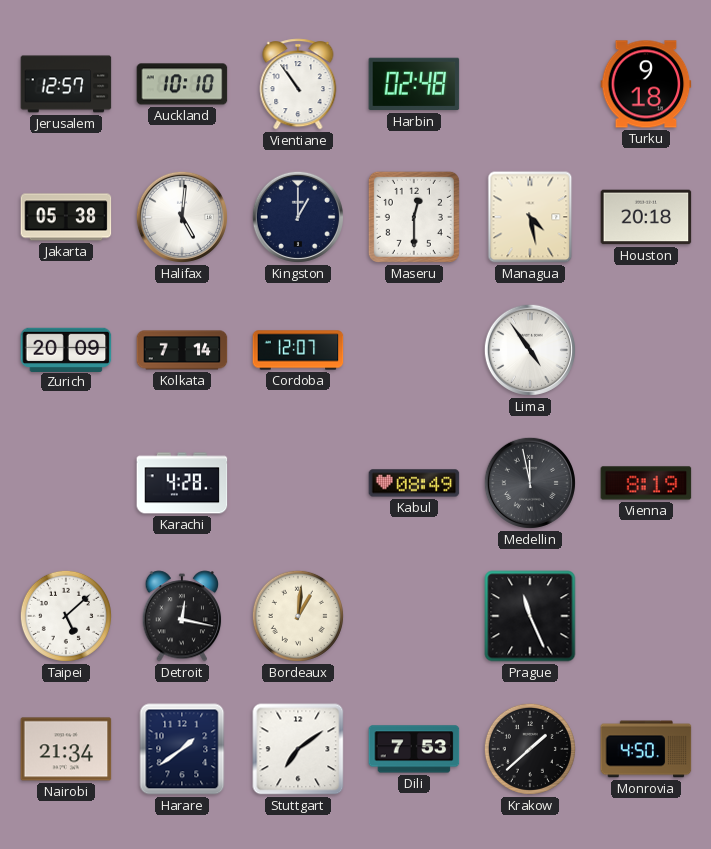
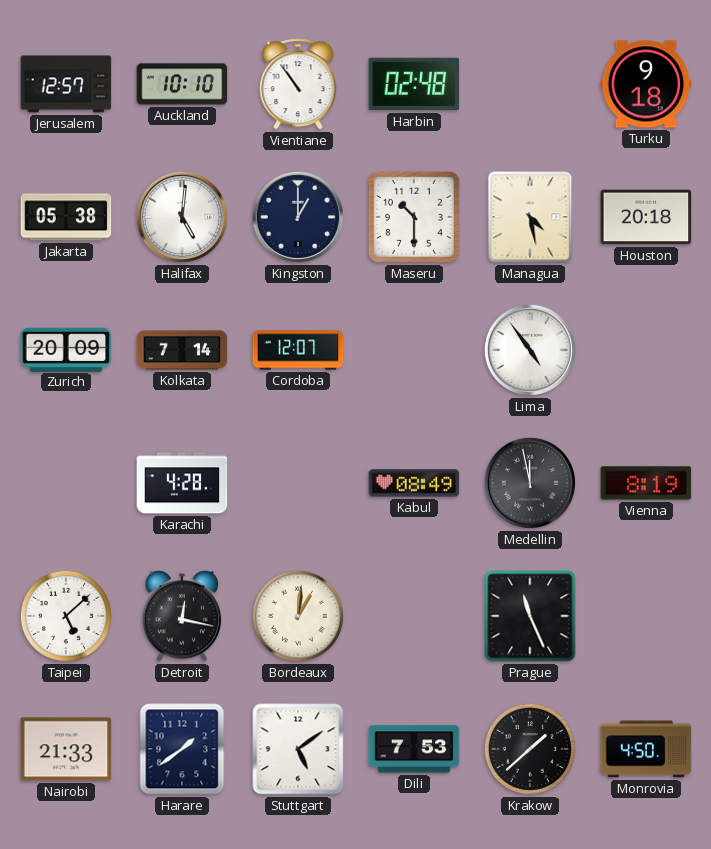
Maseru: 12:30 -> 10:30
Nairobi: 21:34 -> 21:33
Stuttgart: 7:09 -> 5:09
